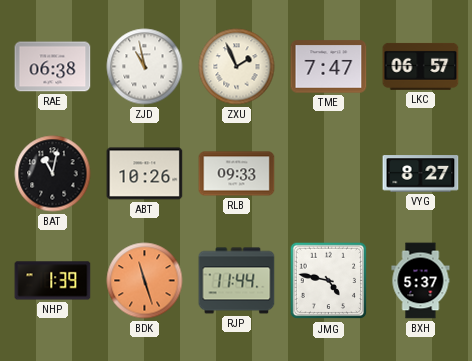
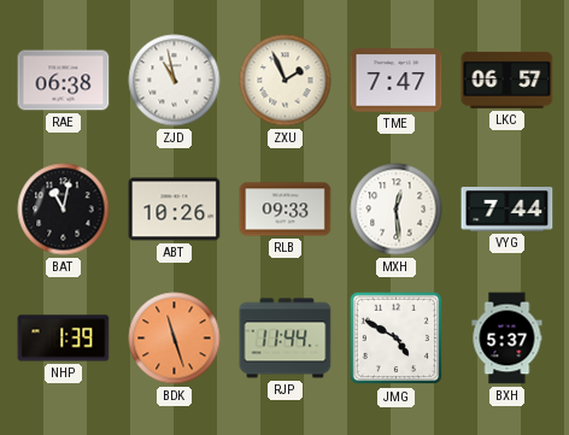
MXH: none -> 12:29
VYG: 8:27 -> 7:44
JMG: 4:47 -> 4:50
